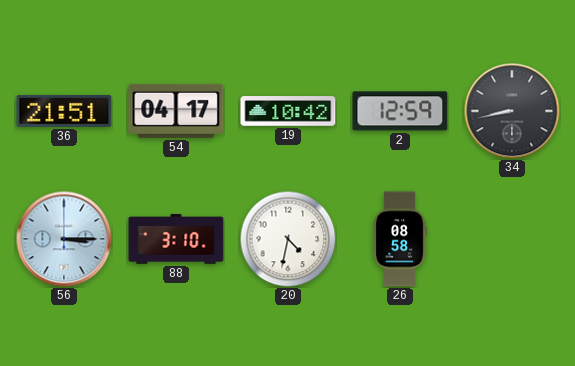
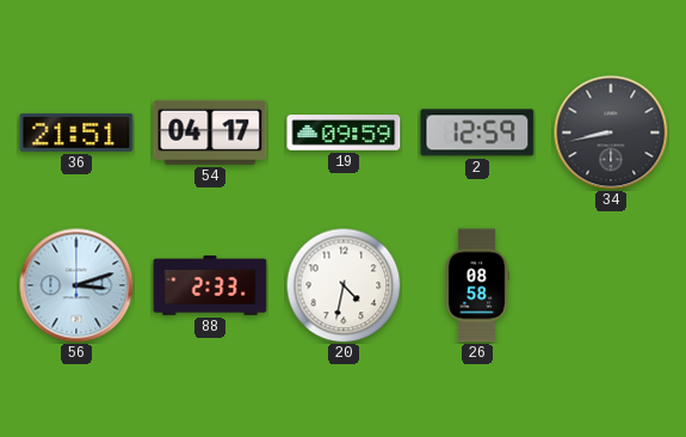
19: 10:42 -> 09:59
56: 3:15 -> 3:12
88: 3:10 -> 2:33
